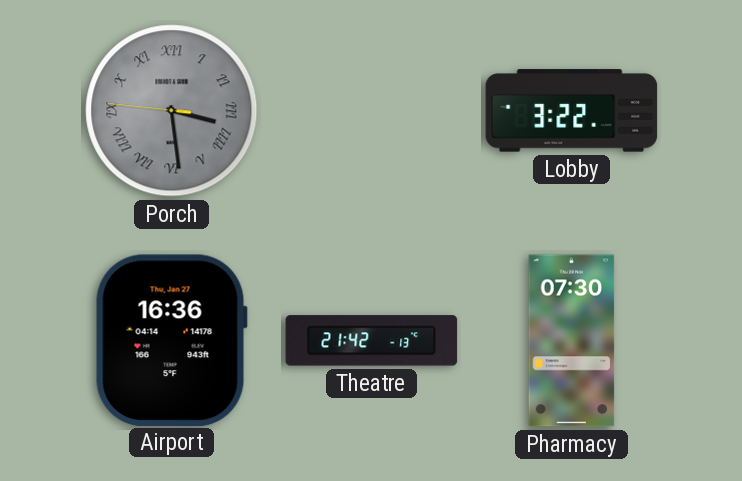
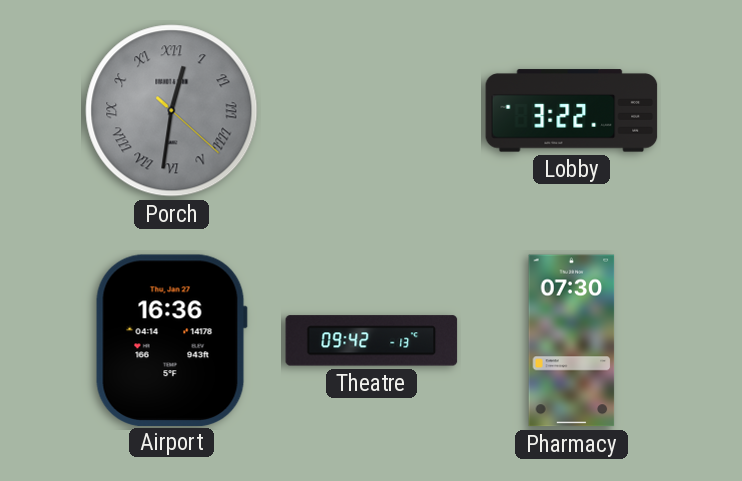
Porch: 3:28 -> 12:31
Theatre: 21:42 -> 09:42
